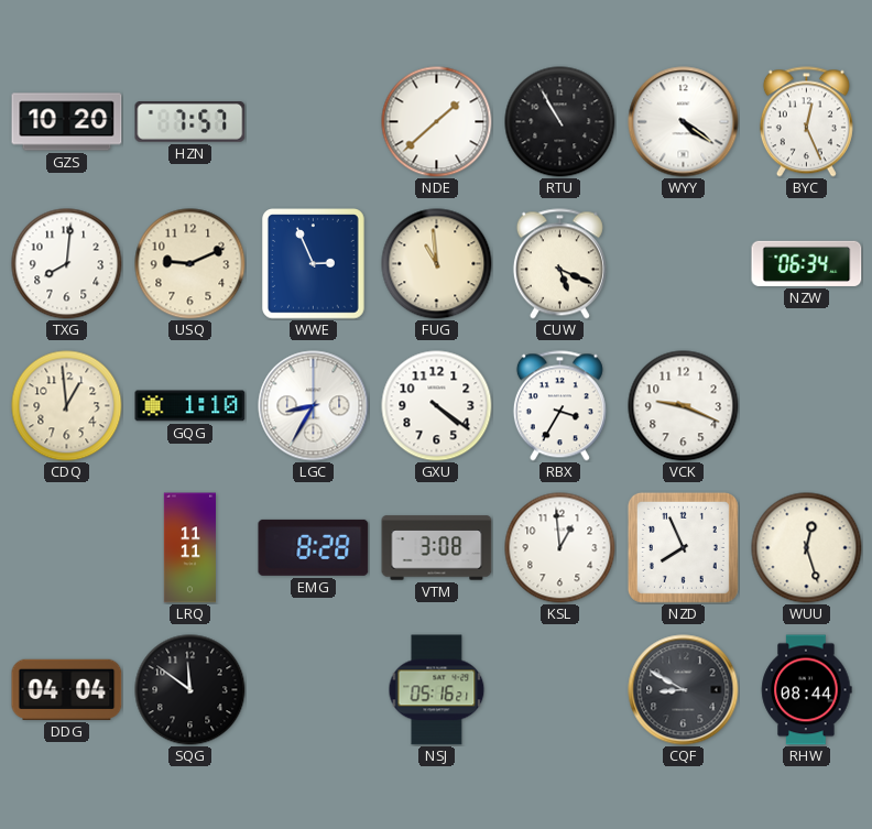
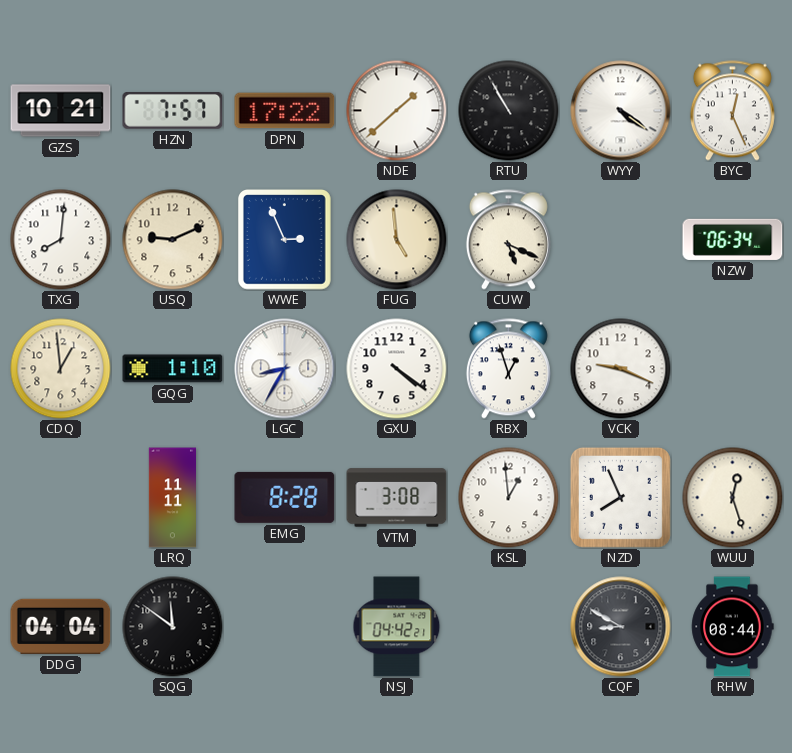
GZS: 10:20 -> 10:21
DPN: none -> 17:22
FUG: 10:59 -> 4:59
RBX: 3:35 -> 12:57
NSJ: 05:16 -> 04:42
